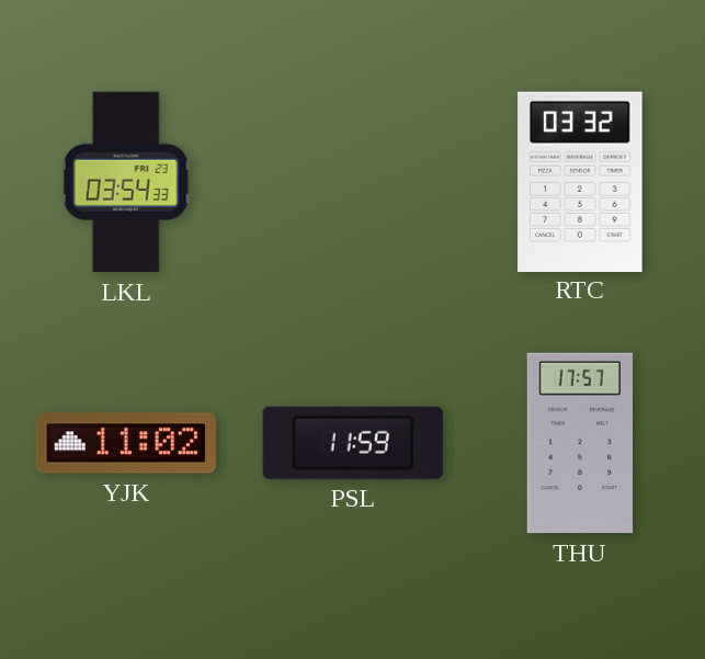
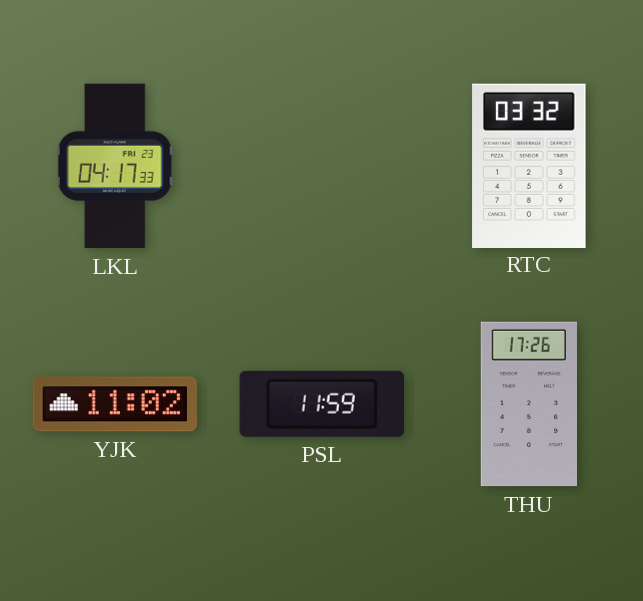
LKL: 03:54 -> 04:17
THU: 17:57 -> 17:26
